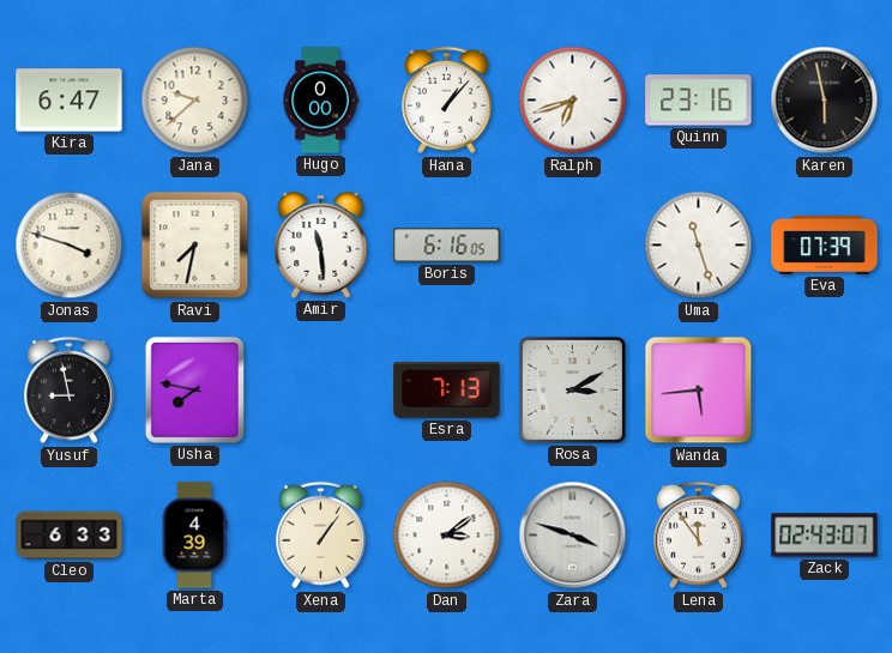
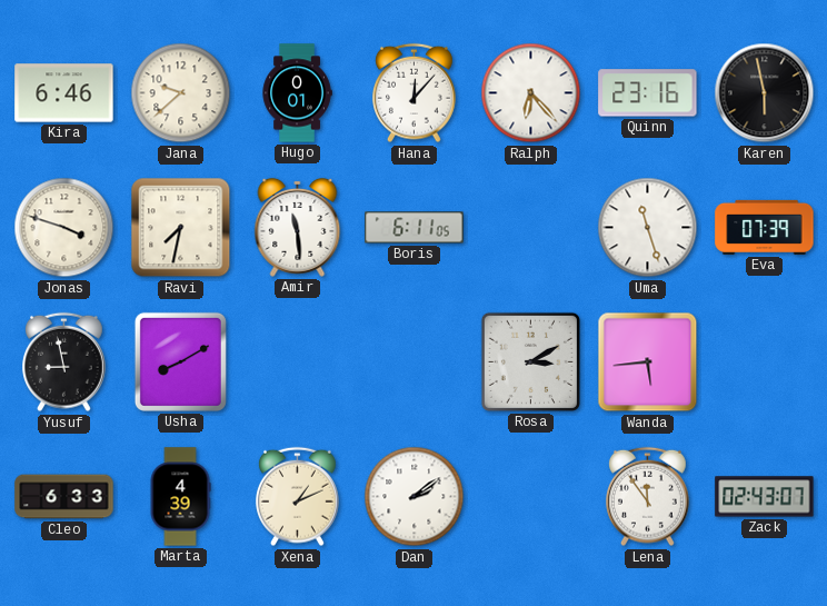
Kira: 6:47 -> 6:46
Hugo: 0:00 -> 0:01
Hana: 1:07 -> 12:07
Ralph: 6:42 -> 6:23
Boris: 6:16 -> 6:11
Usha: 7:47 -> 8:10
Esra: 7:13 -> none
Xena: 1:06 -> 1:11
Dan: 3:09 -> 2:09
Zara: 3:48 -> none
